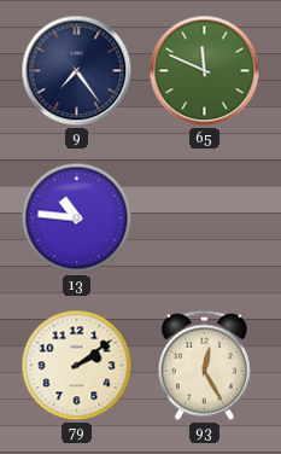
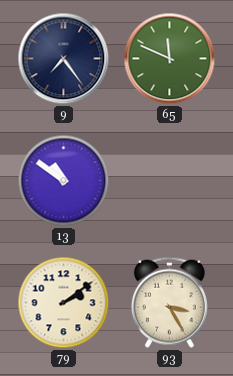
13: 10:46 -> 10:51
93: 12:25 -> 3:25
